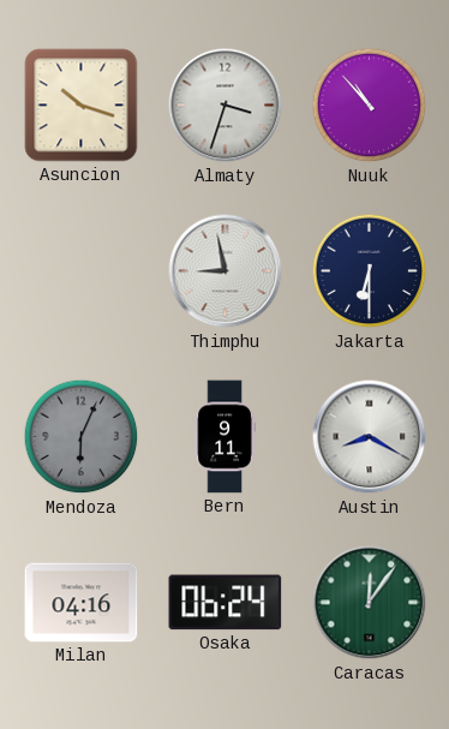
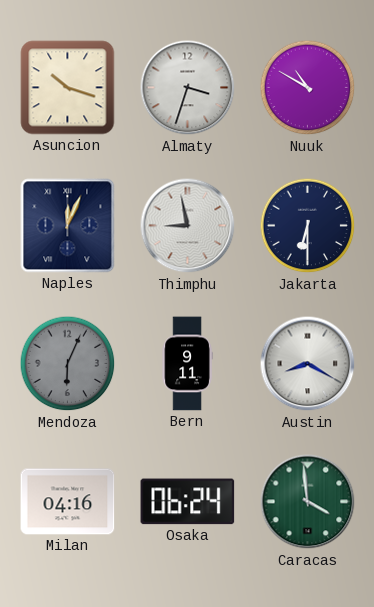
Nuuk: 10:53 -> 10:50
Naples: none -> 12:04
Caracas: 12:06 -> 3:59
